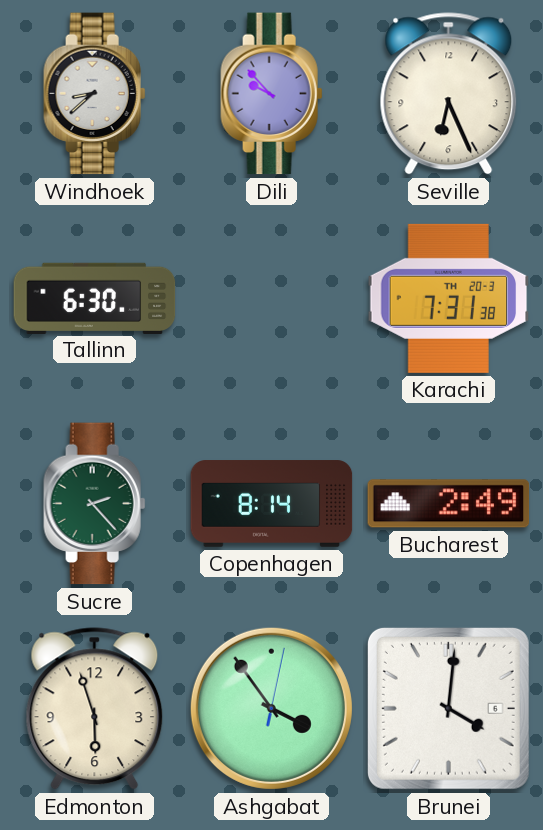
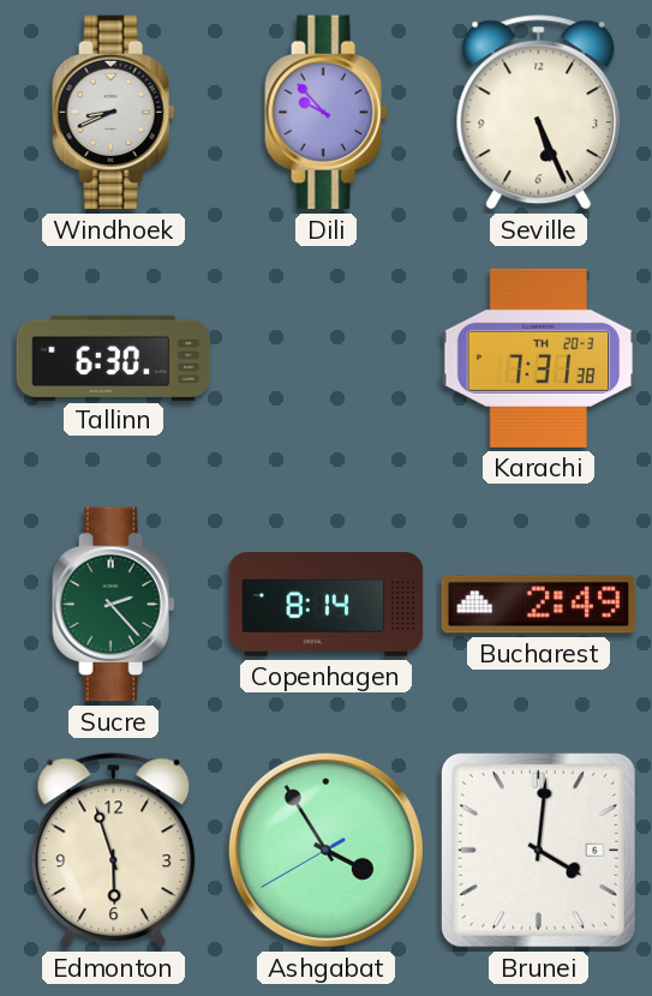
Windhoek: 8:38 -> 8:41
Seville: 6:26 -> 5:26
Ashgabat: 3:54:02 -> 3:54:40
